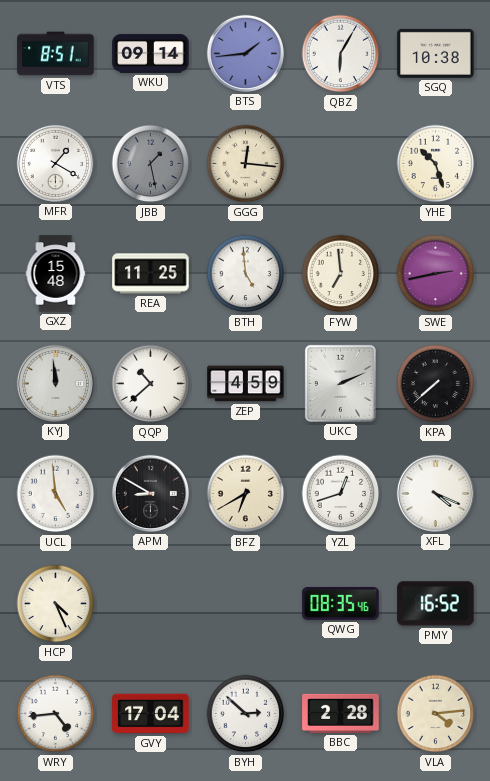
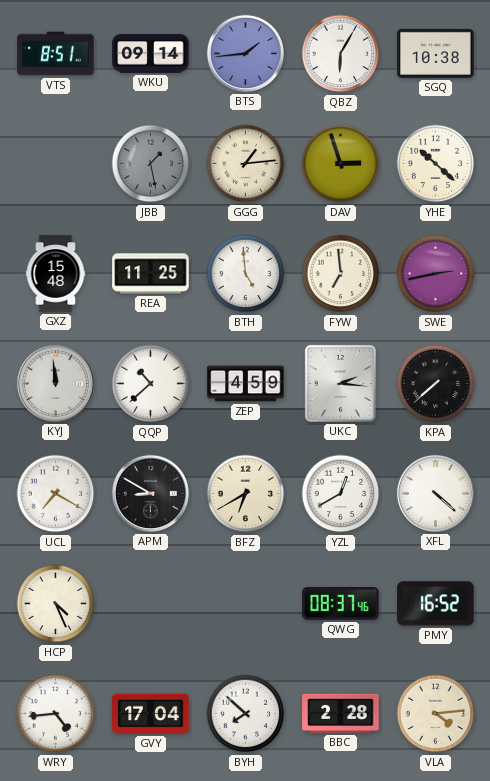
MFR: 1:20 -> none
GGG: 12:16 -> 1:14
DAV: none -> 2:57
YHE: 10:27 -> 10:22
UKC: 2:11 -> 2:16
UCL: 4:59 -> 7:20
YZL: 12:42 -> 12:40
XFL: 4:19 -> 4:22
QWG: 08:35 -> 08:37
BYH: 2:52 -> 7:52
